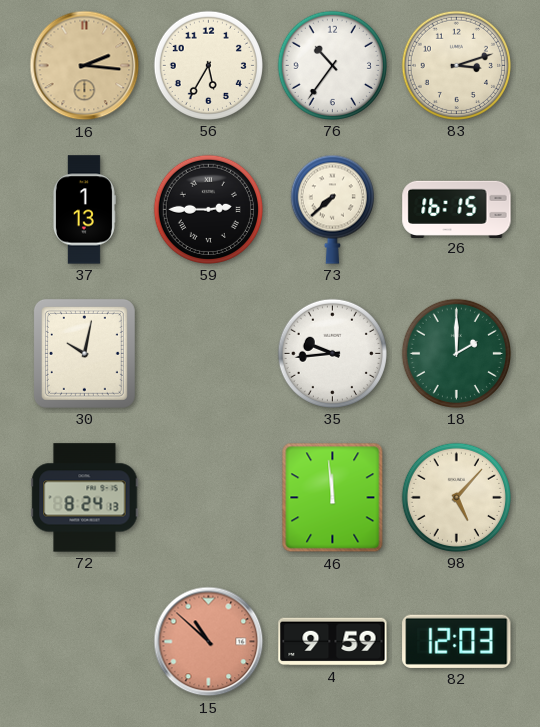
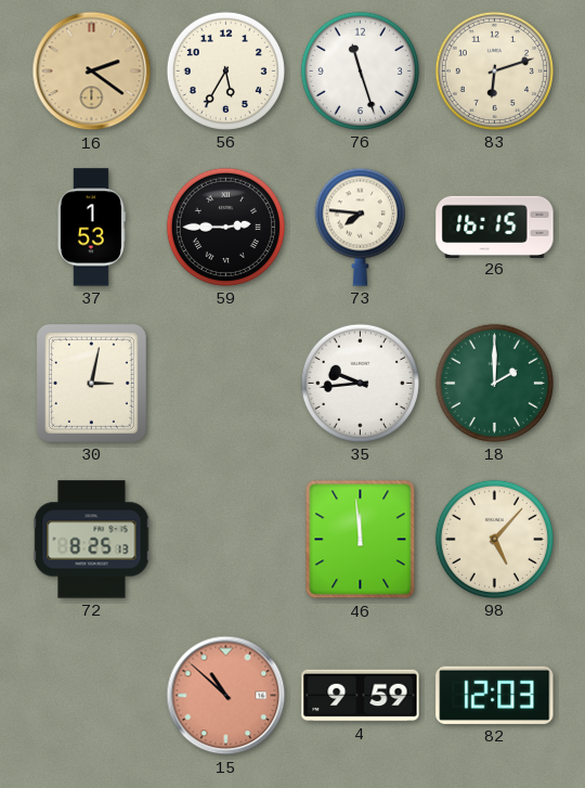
16: 2:16 -> 2:21
76: 10:36 -> 11:27
83: 3:12 -> 6:12
37: 1:13 -> 1:53
73: 7:38 -> 7:46
30: 10:02 -> 3:02
72: 8:24 -> 8:25
